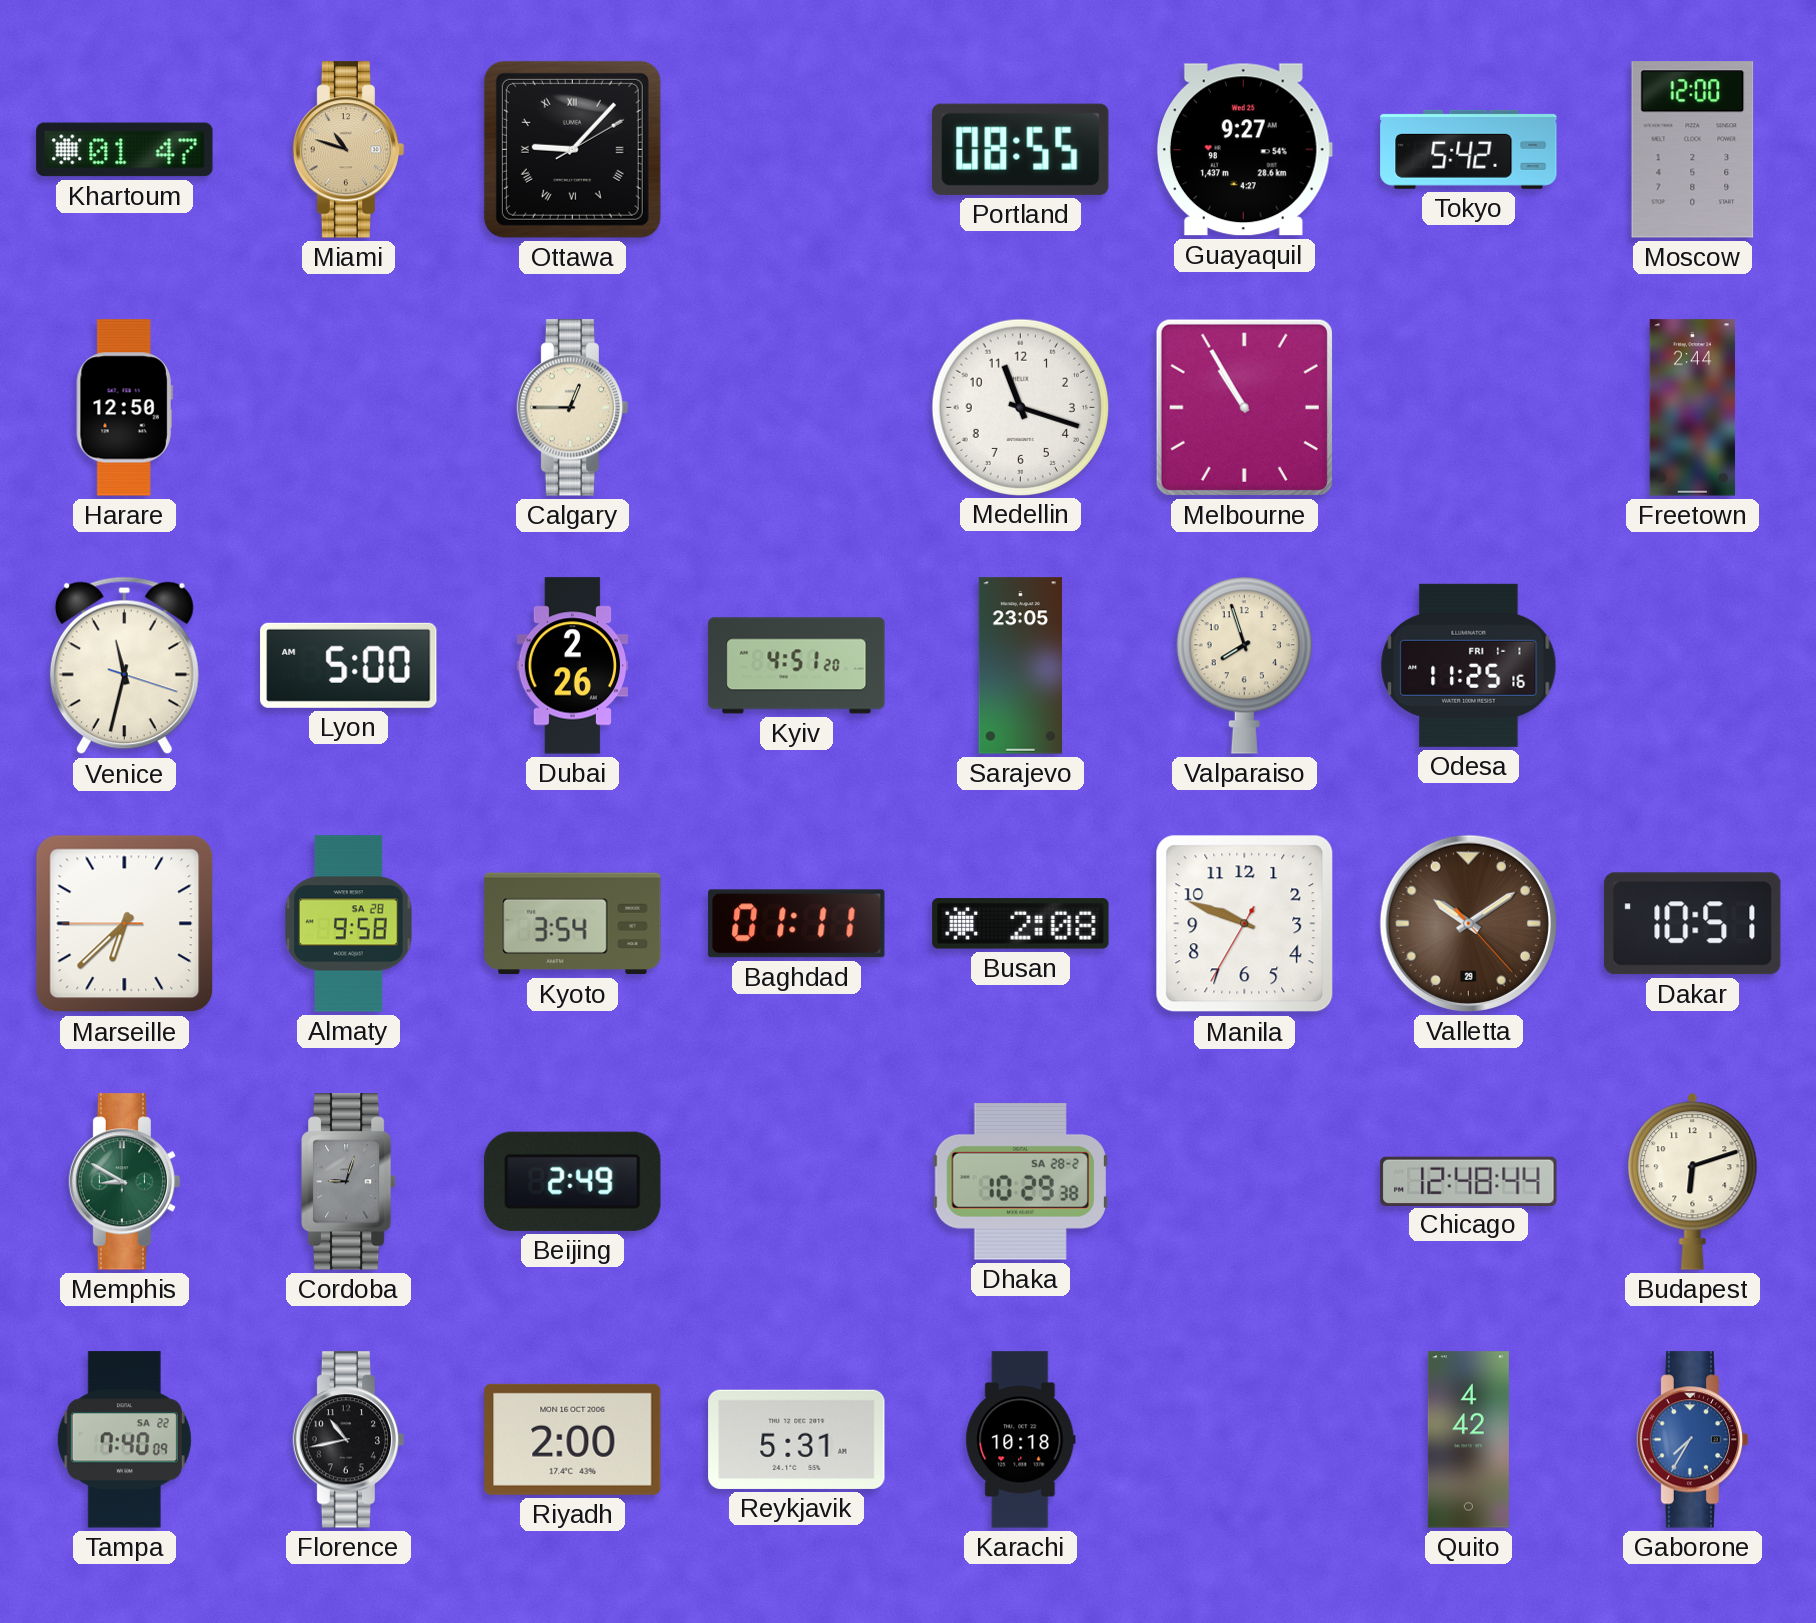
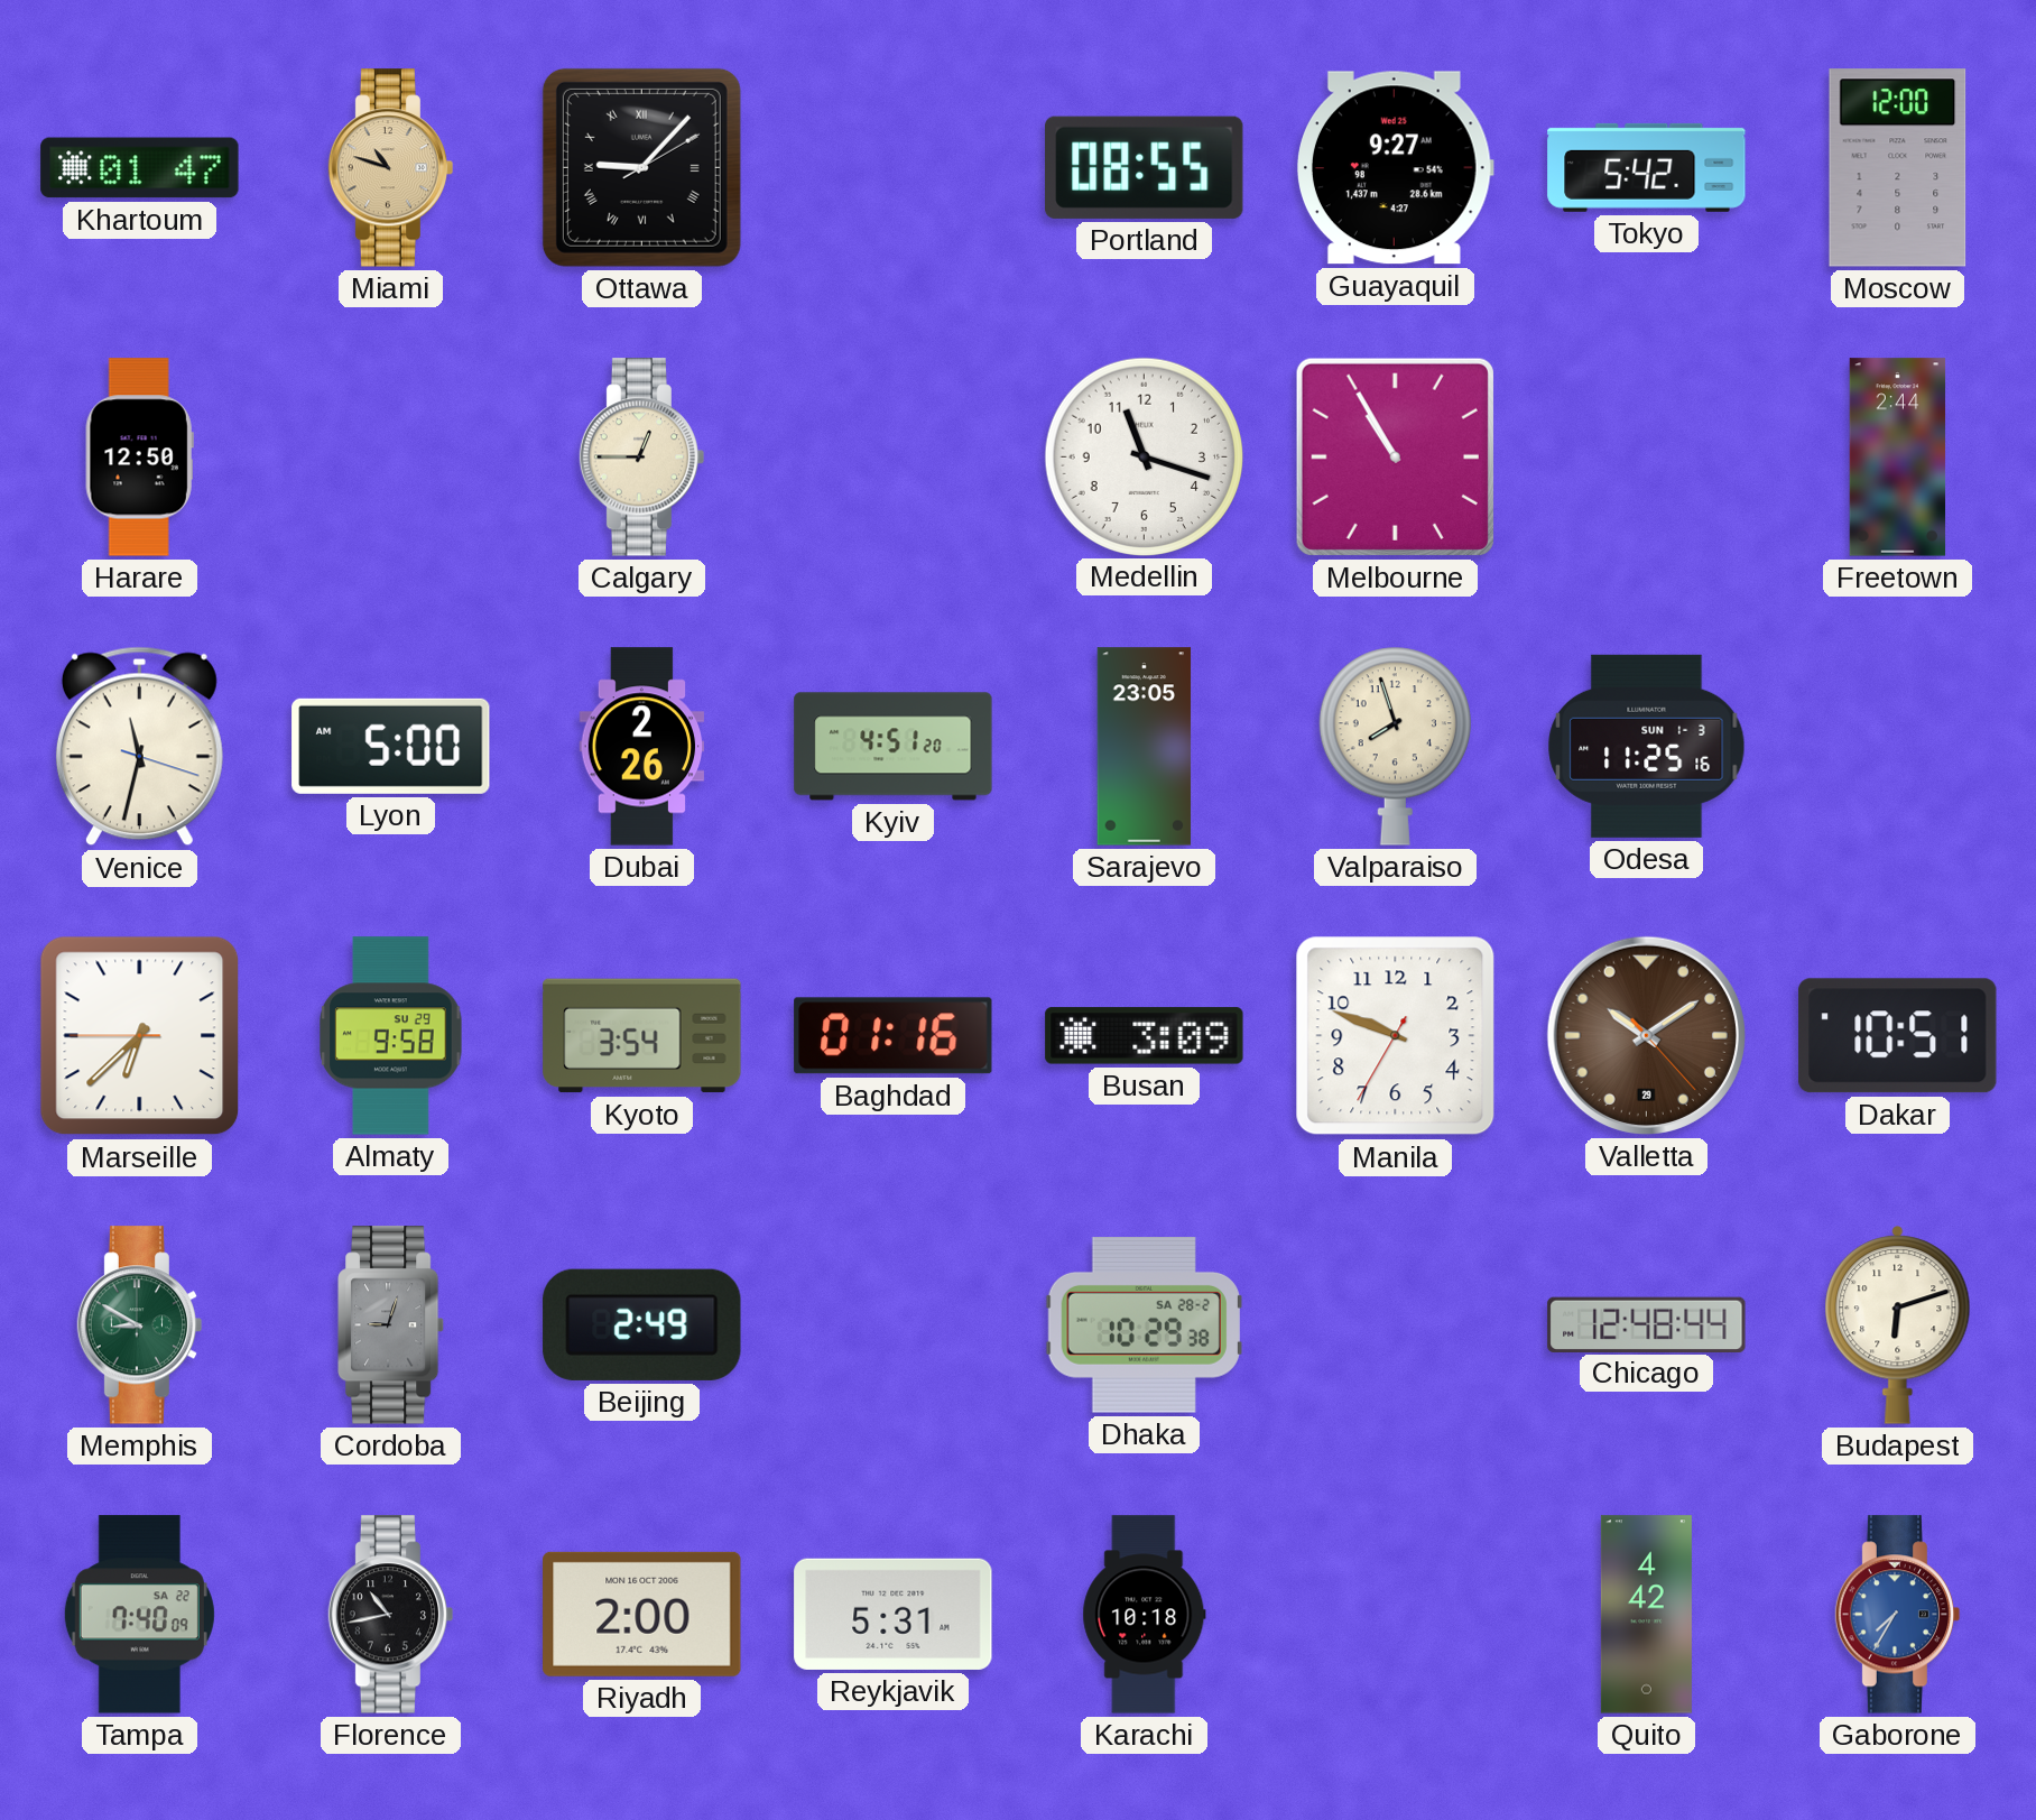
Odesa date: FRI 1-1 -> SUN 1-3
Almaty date: SA 28 -> SU 29
Baghdad: 01:11 -> 01:16
Busan: 2:08 -> 3:09
